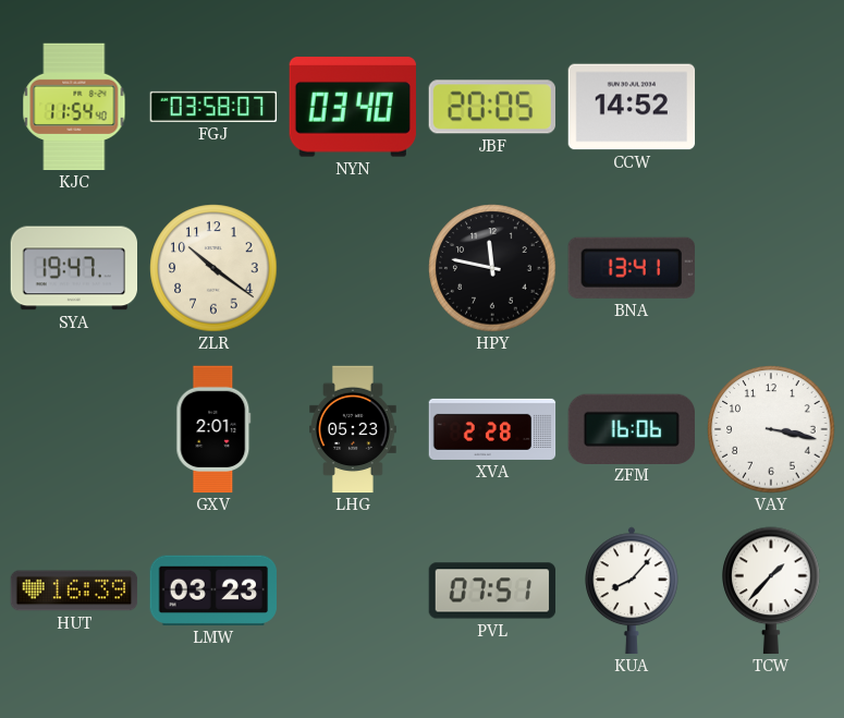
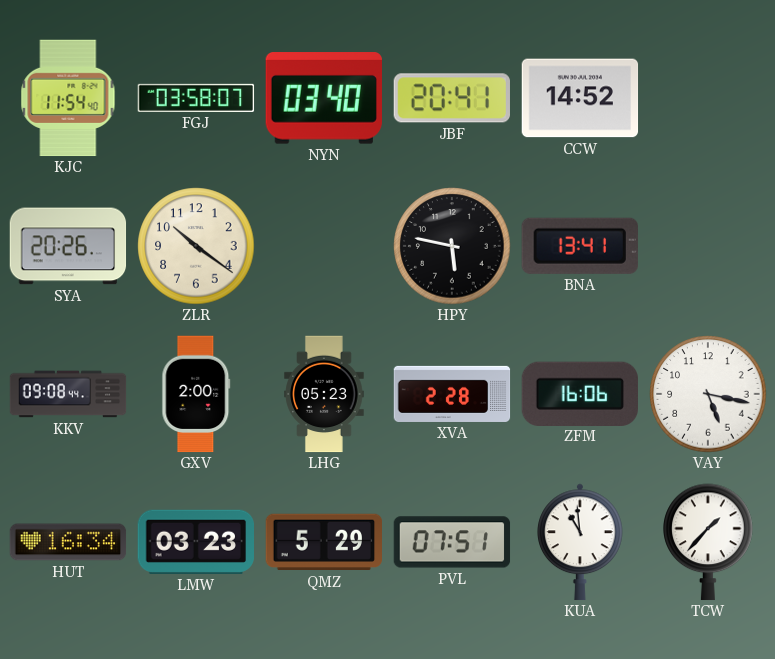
JBF: 20:05 -> 20:41
SYA: 19:47 -> 20:26
HPY: 11:47 -> 5:47
KKV: none -> 09:08
GXV: 2:01 -> 2:00
VAY: 3:17 -> 5:17
HUT: 16:39 -> 16:34
QMZ: none -> 5:29
KUA: 8:07 -> 10:59
